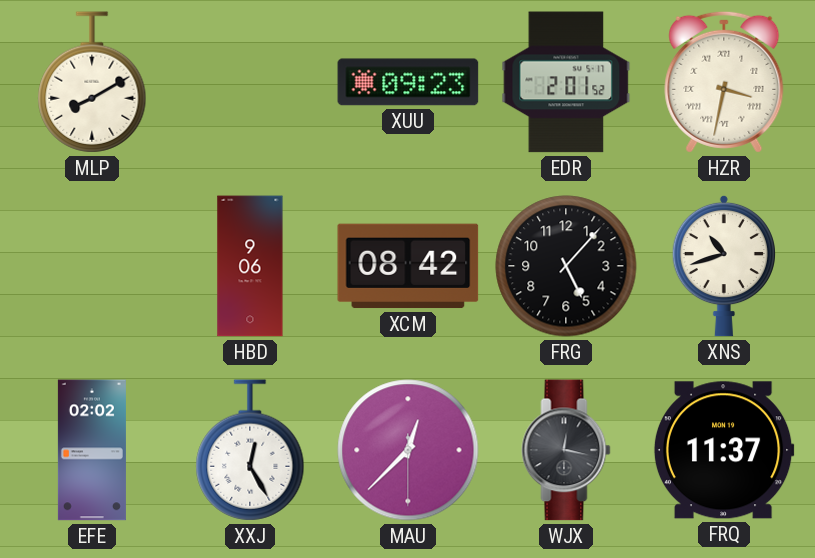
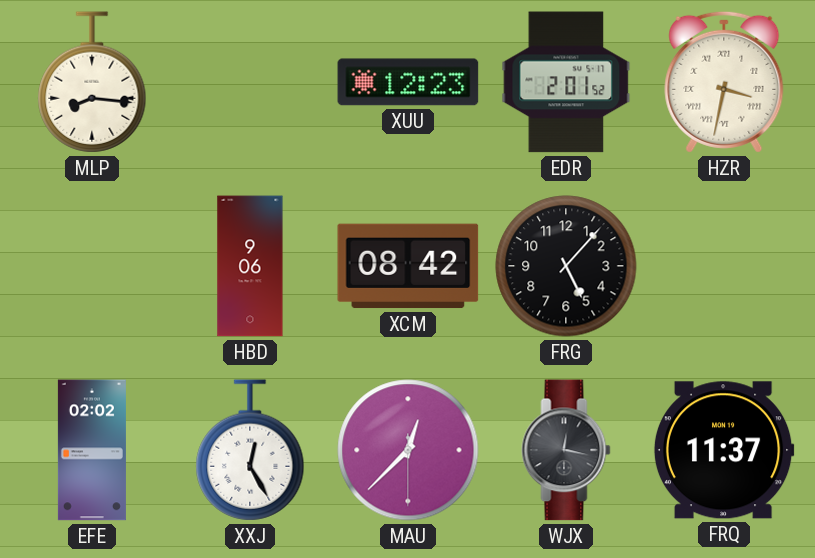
MLP: 8:10 -> 8:16
XUU: 09:23 -> 12:23
XNS: 10:42 -> none
